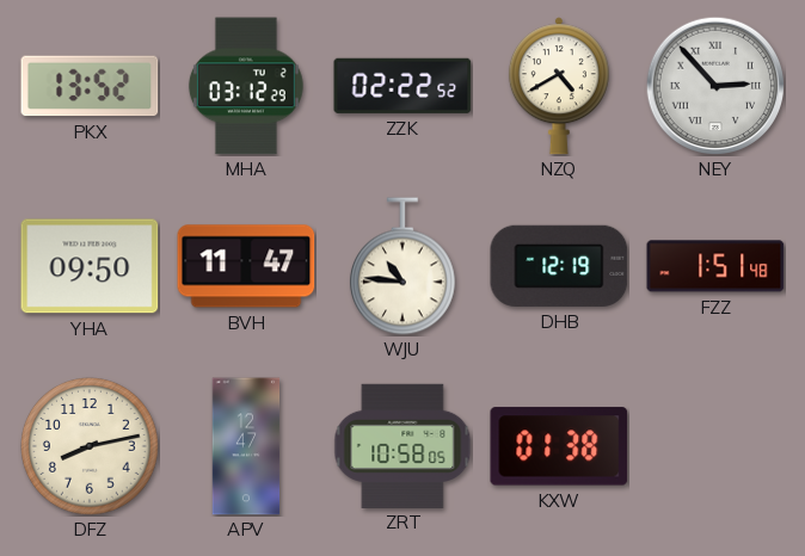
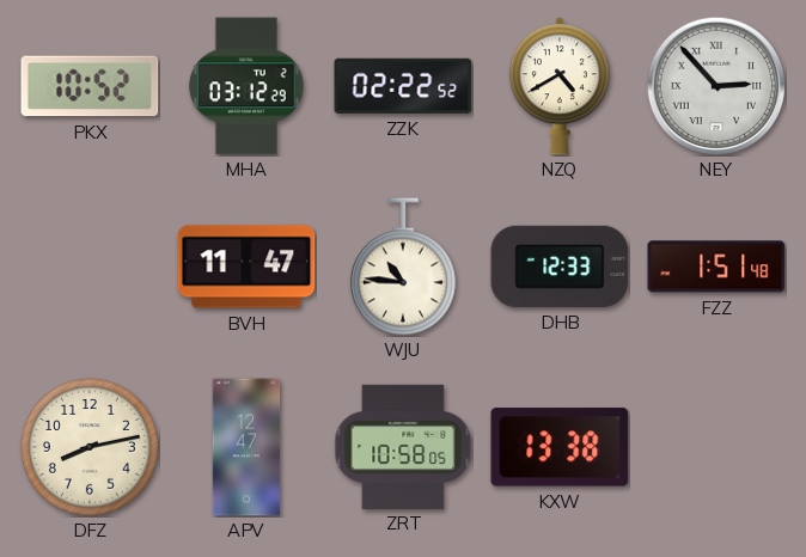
PKX: 13:52 -> 10:52
YHA: 09:50 -> none
DHB: 12:19 -> 12:33
KXW: 01:38 -> 13:38
